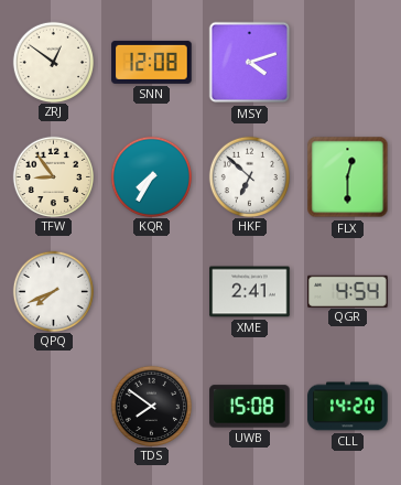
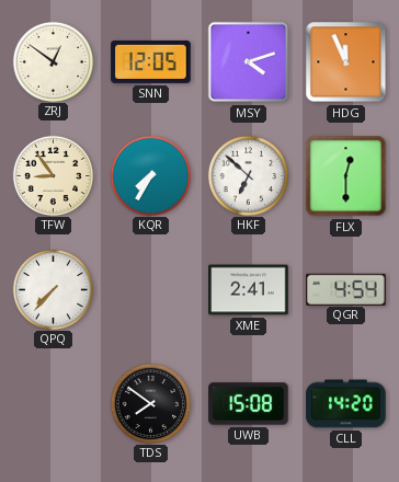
SNN: 12:08 -> 12:05
HDG: none -> 11:56
QPQ: 7:41 -> 7:37
